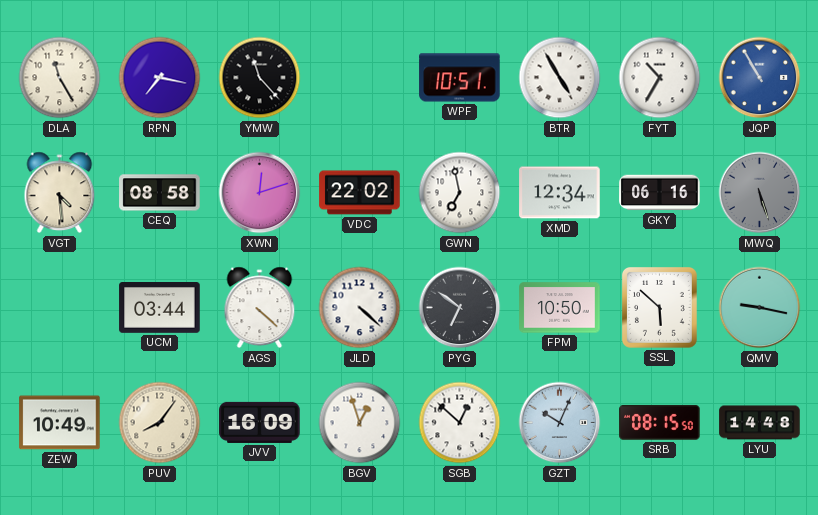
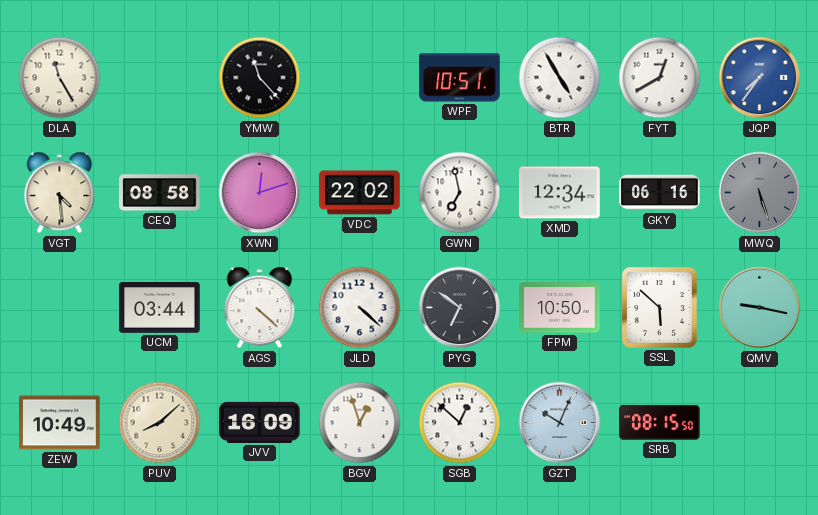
RPN: 7:17 -> none
FYT: 10:35 -> 12:40
JQP: 10:55 -> 7:36
PUV: 8:06 -> 8:08
LYU: 14:48 -> none
